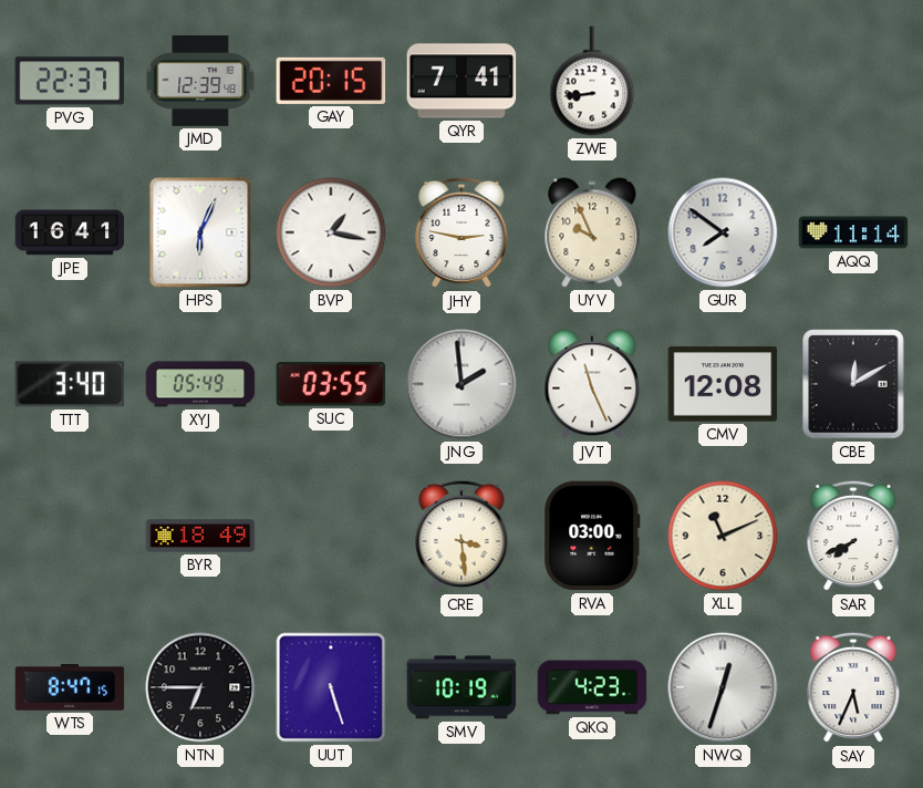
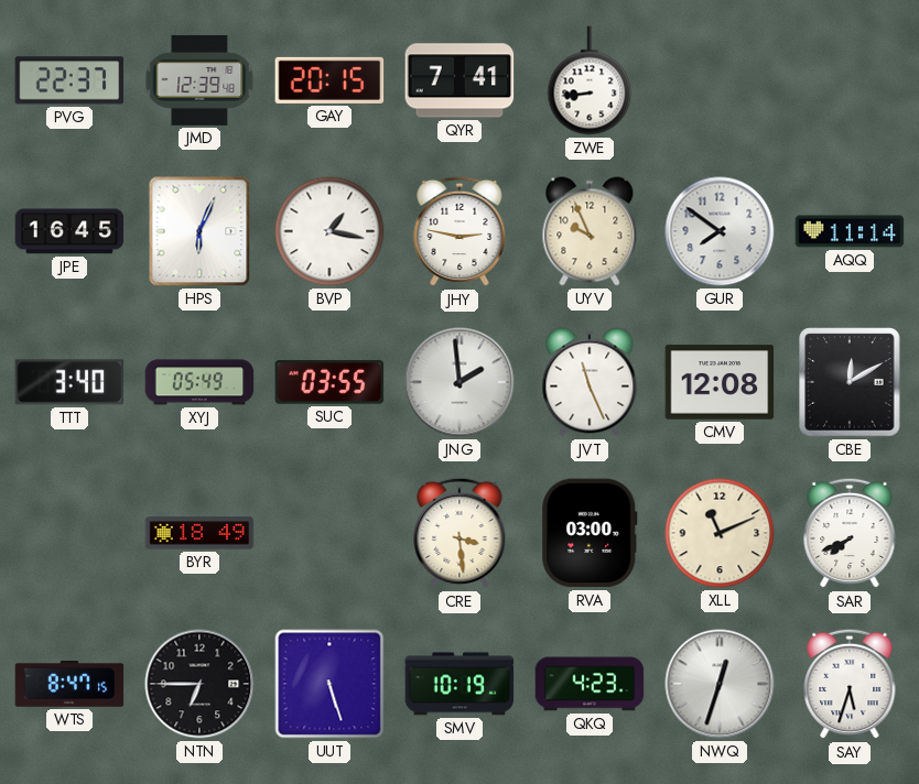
JPE: 16:41 -> 16:45
SAY: 5:34 -> 5:33
